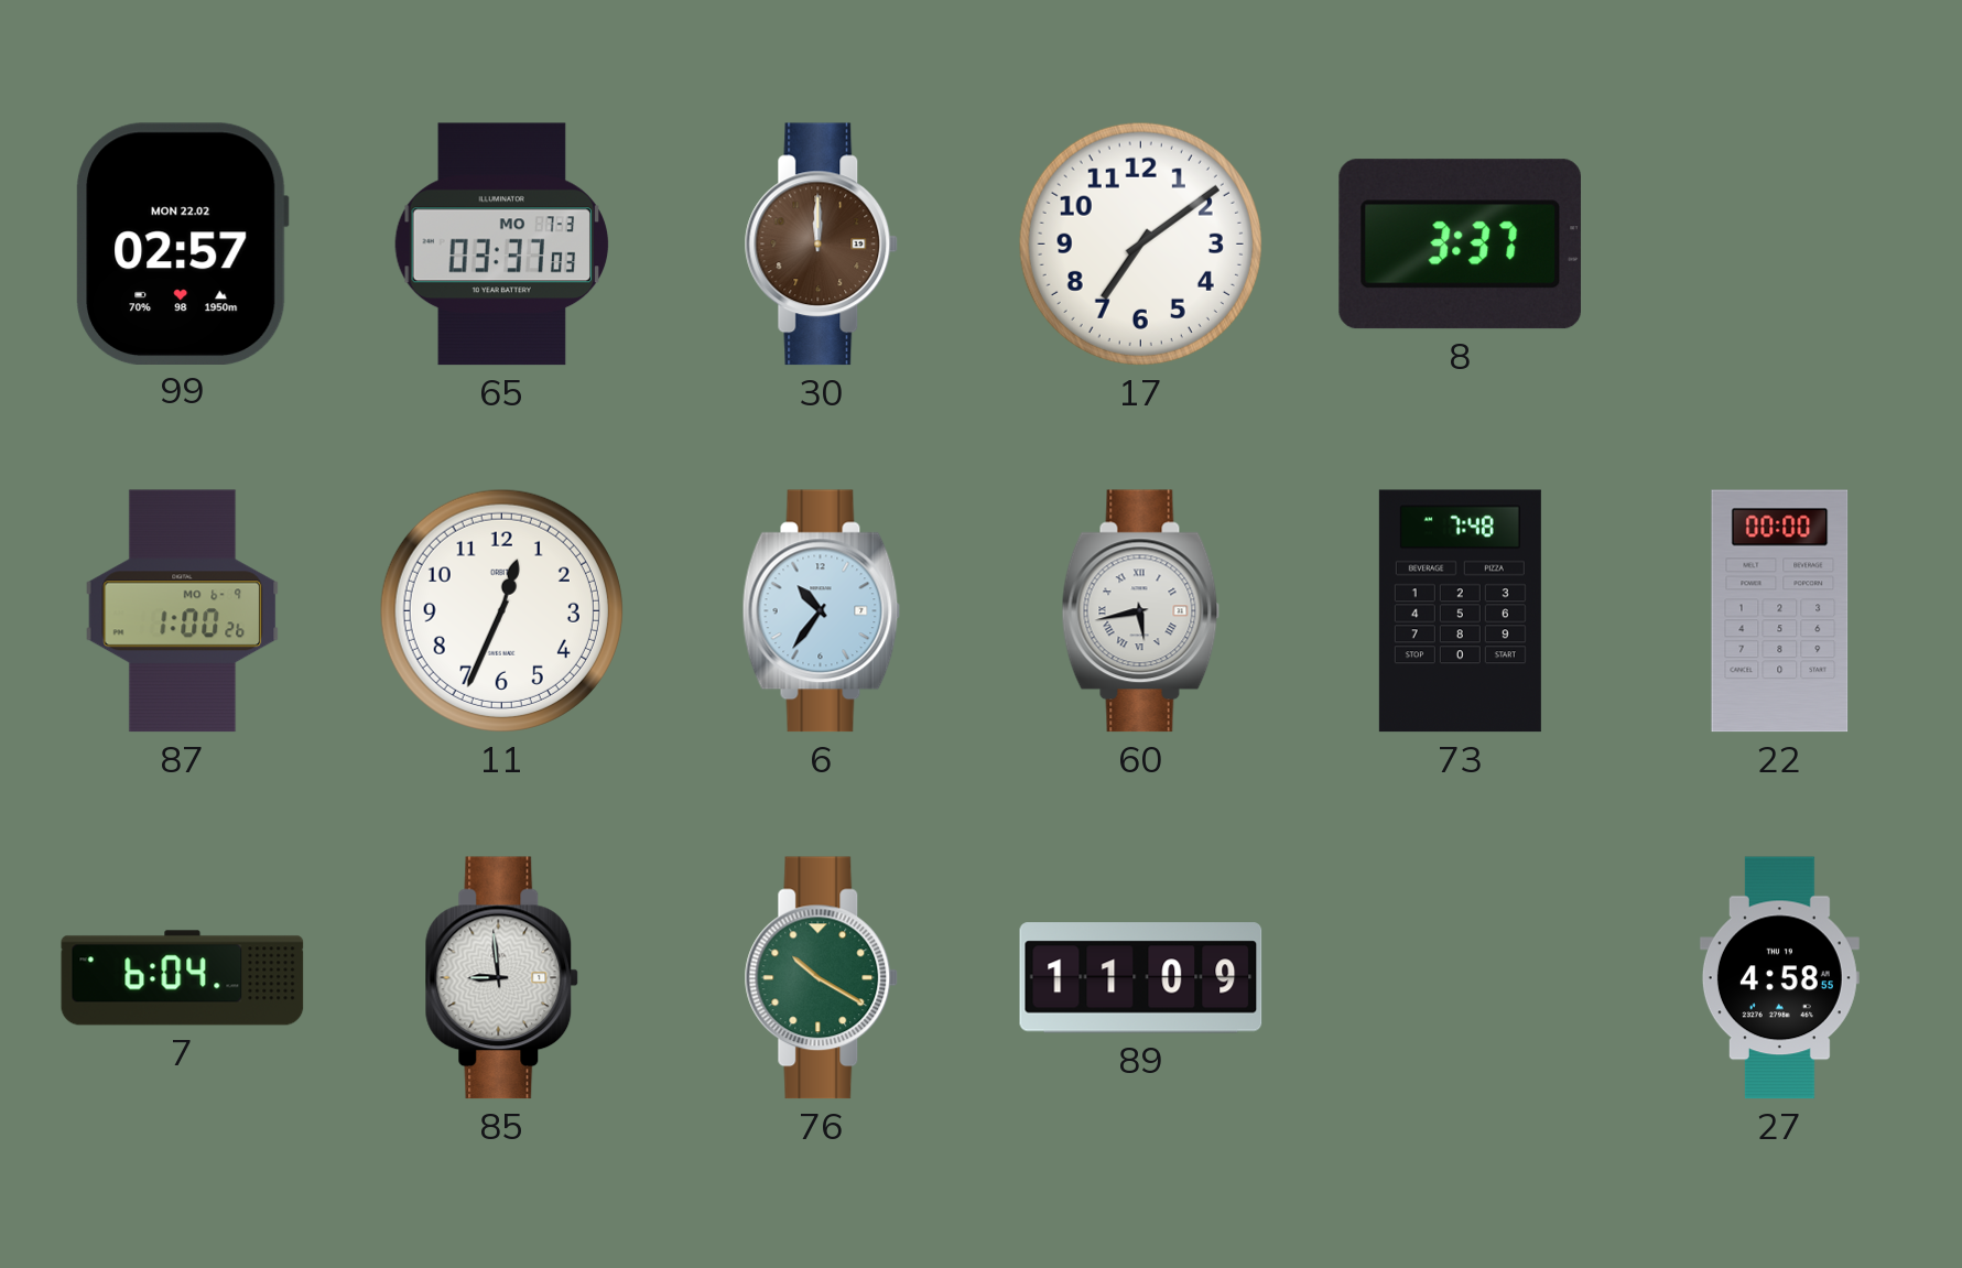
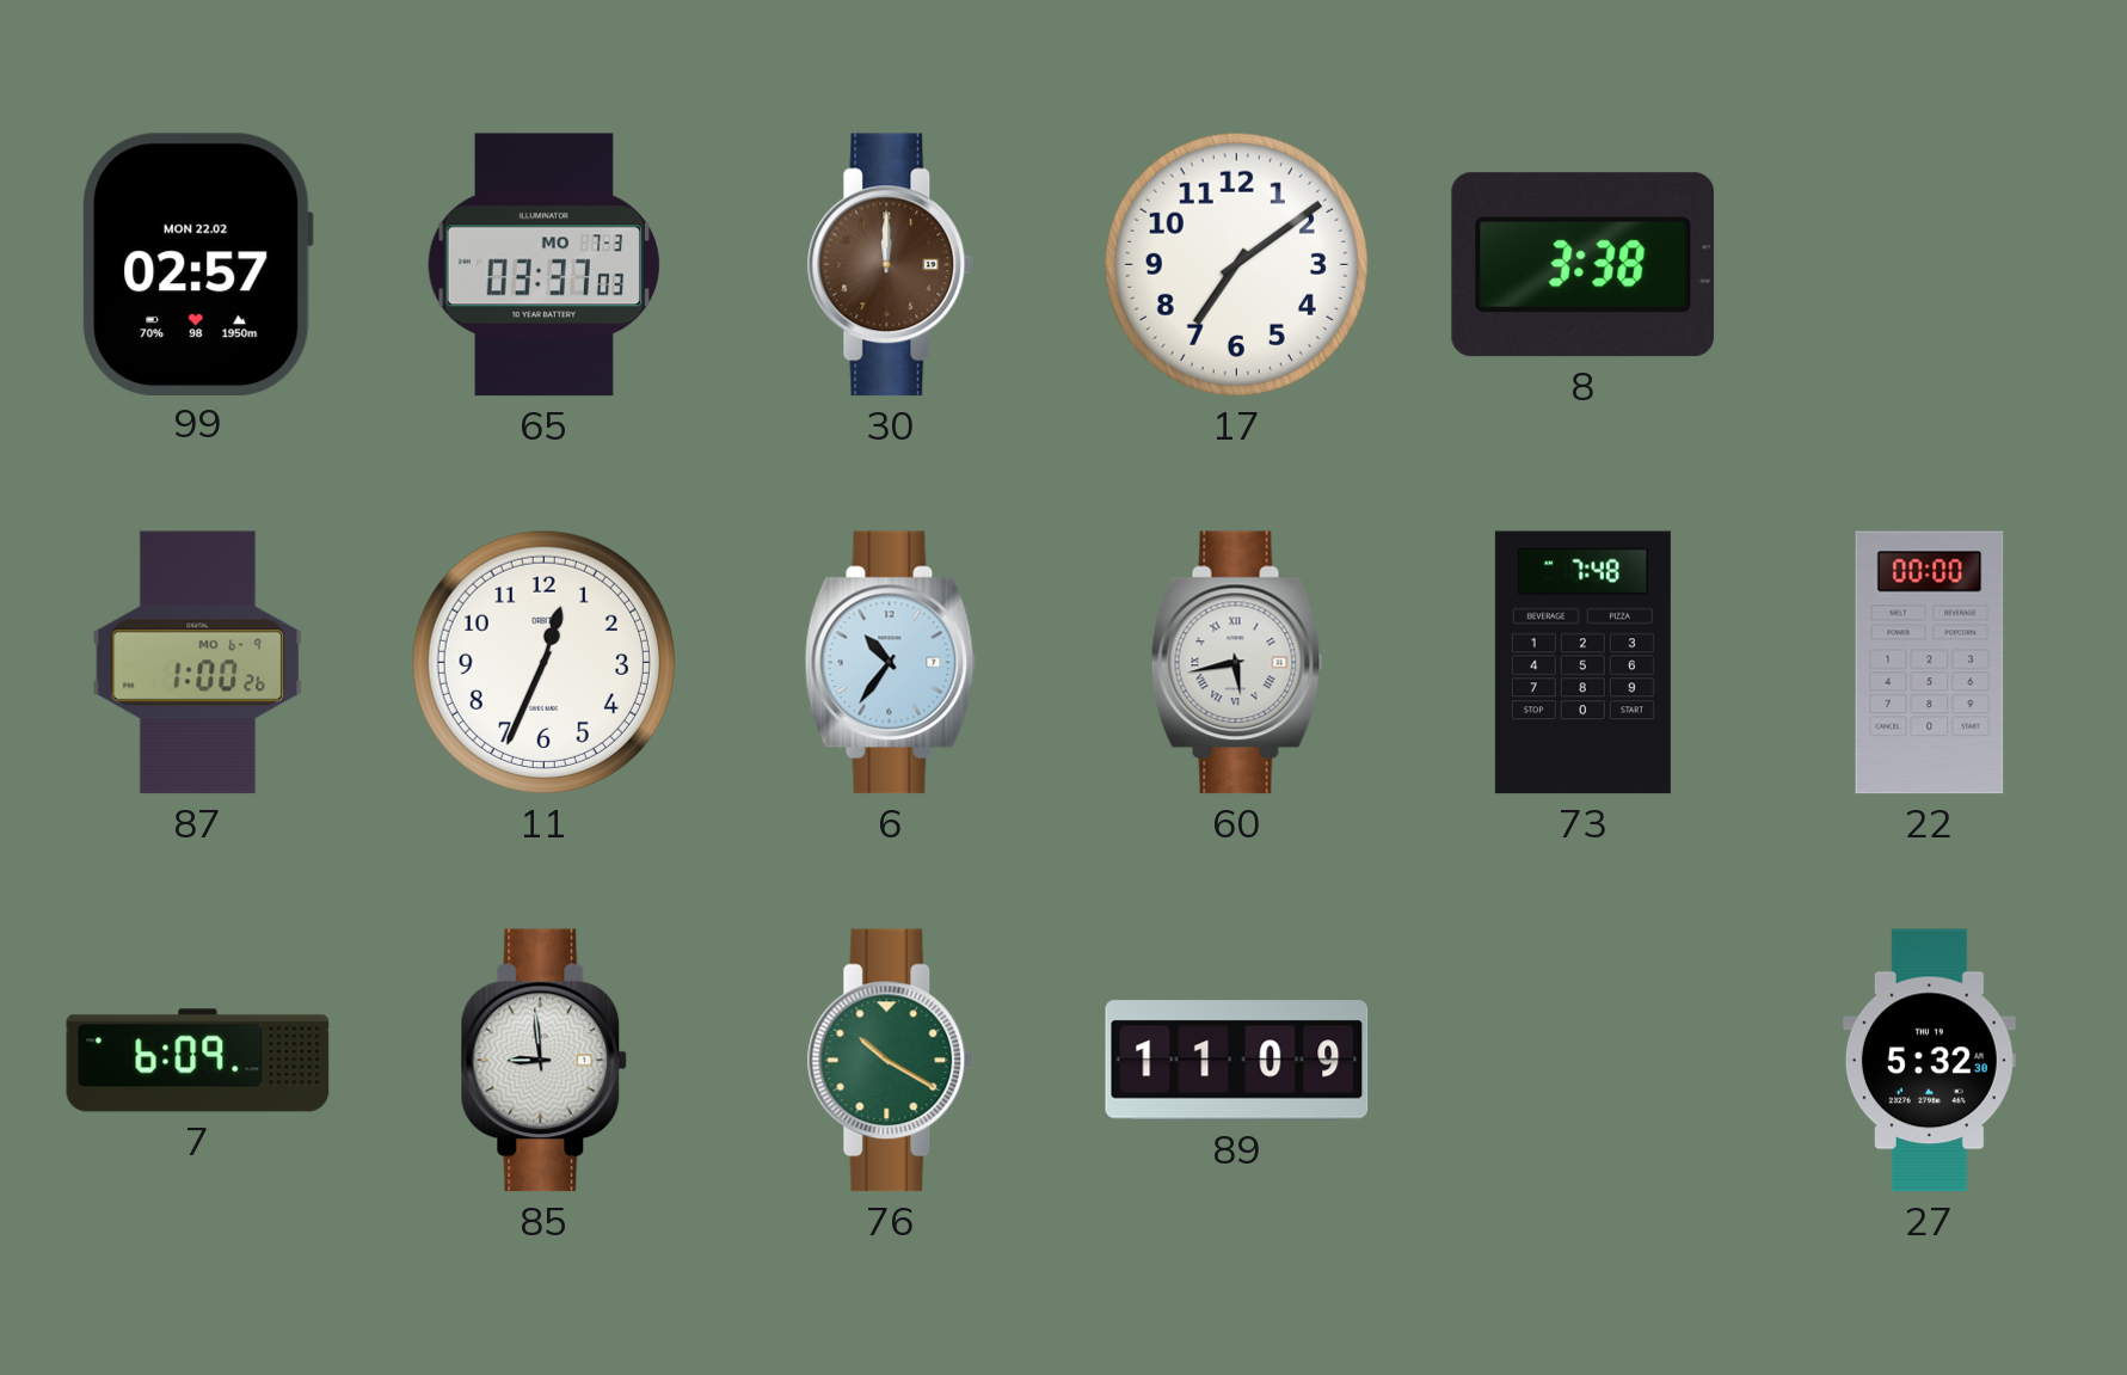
8: 3:37 -> 3:38
7: 6:04 -> 6:09
27: 4:58 -> 5:32
